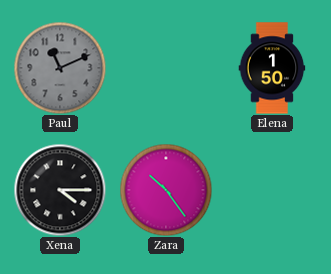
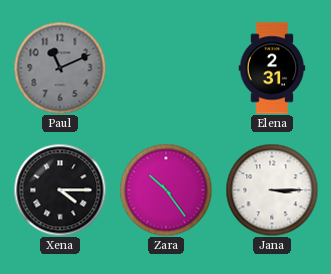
Elena: 1:50 -> 2:31
Jana: none -> 3:15
